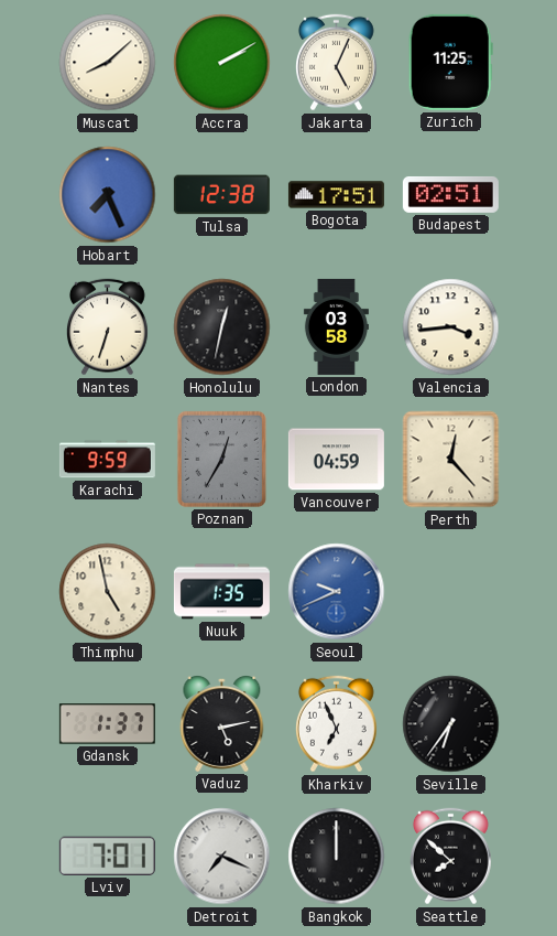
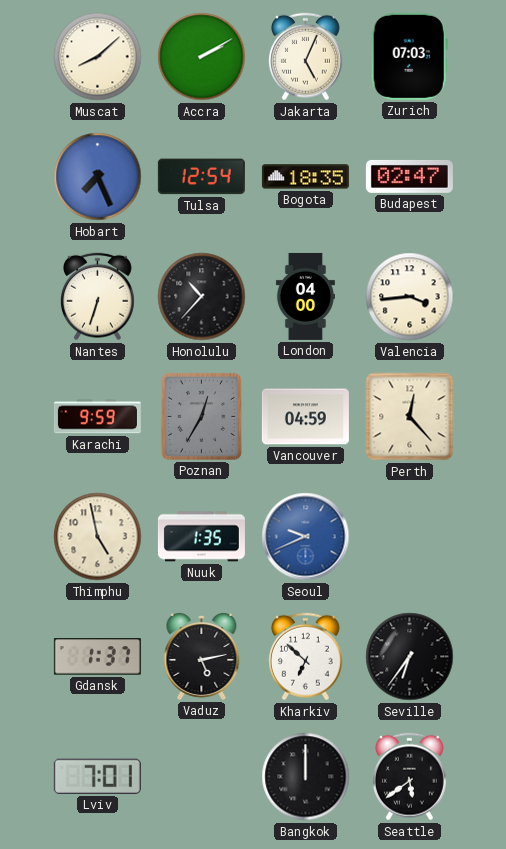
Zurich: 11:25 -> 07:03
Tulsa: 12:38 -> 12:54
Bogota: 17:51 -> 18:35
Budapest: 02:51 -> 02:47
Honolulu: 12:32 -> 10:37
London: 03:58 -> 04:00
Kharkiv: 6:56 -> 6:52
Detroit: 7:19 -> none
Seattle: 7:52 -> 5:39
